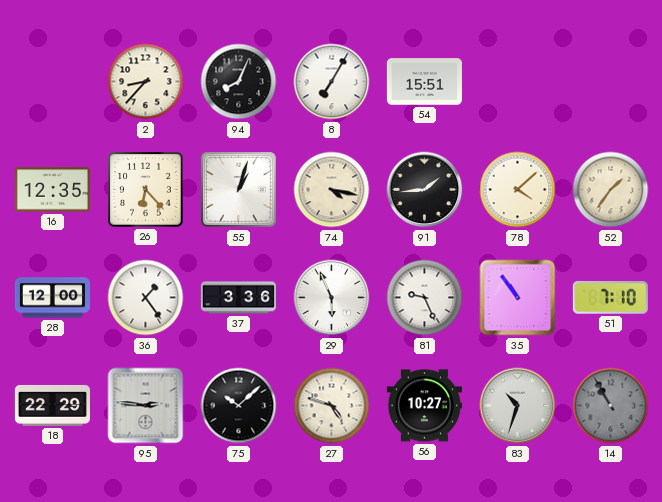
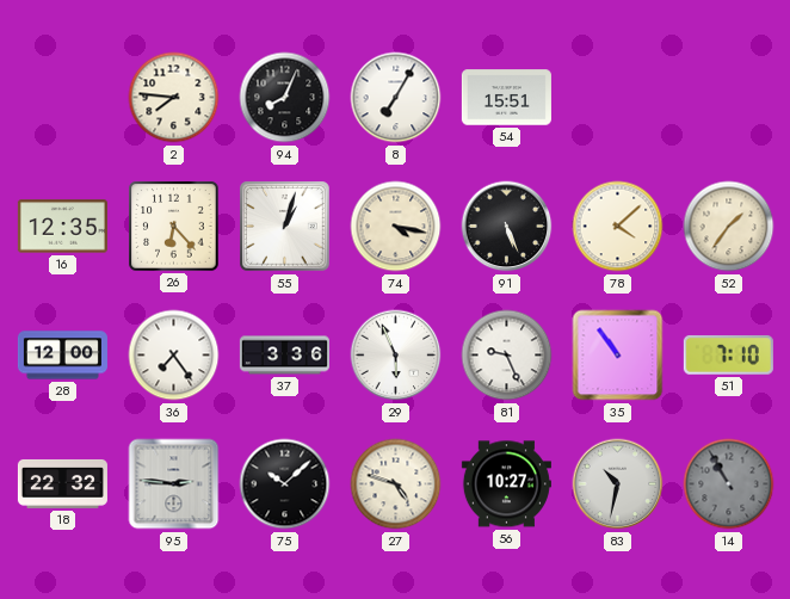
2: 8:37 -> 7:46
91: 1:44 -> 5:26
36: 1:24 -> 7:24
18: 22:29 -> 22:32
83: 10:33 -> 10:32
